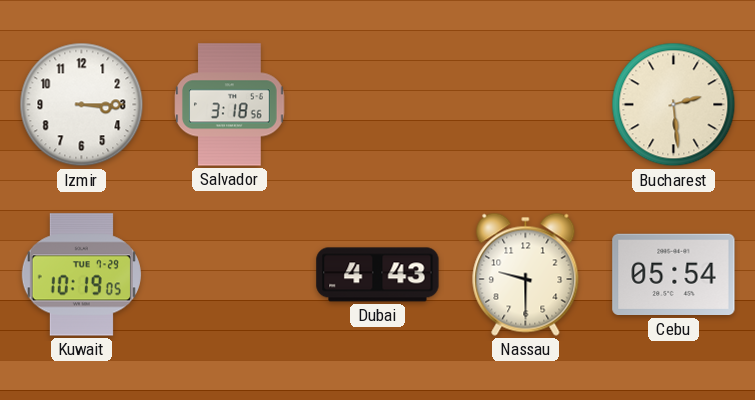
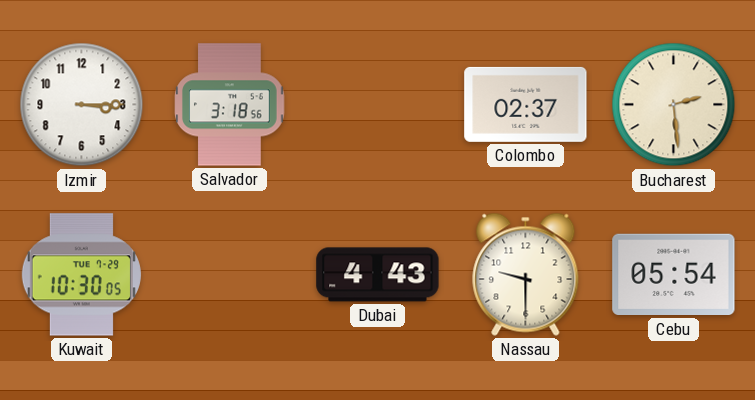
Colombo: none -> 02:37
Kuwait: 10:19 -> 10:30
